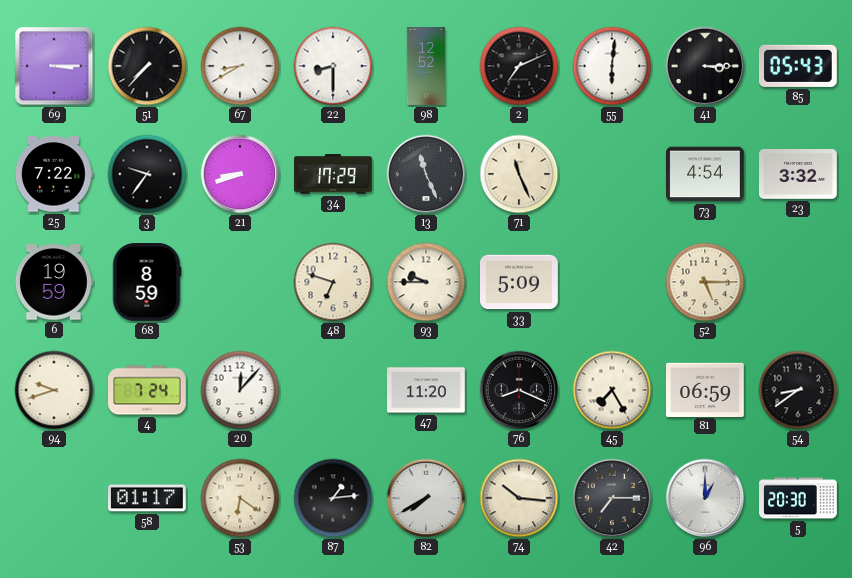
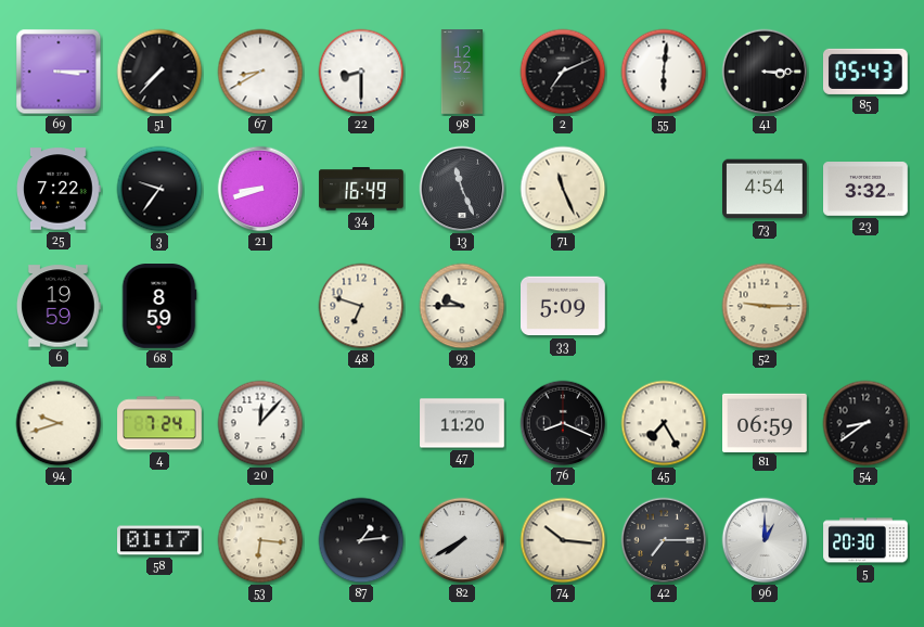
34: 17:29 -> 16:49
52: 5:15 -> 9:15
53: 6:21 -> 6:16
